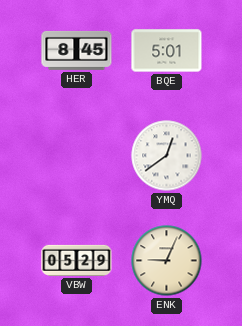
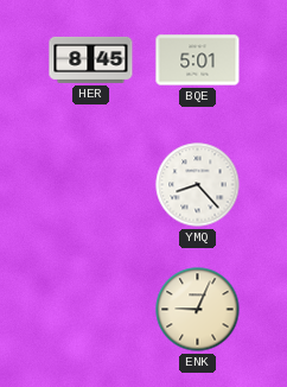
YMQ: 12:39 -> 8:23
VBW: 05:29 -> none
